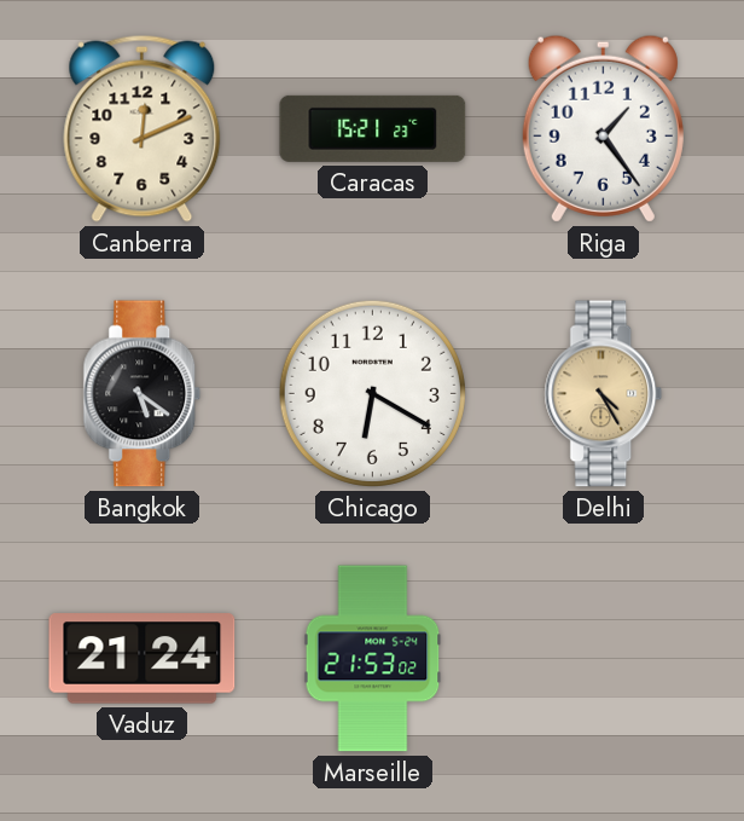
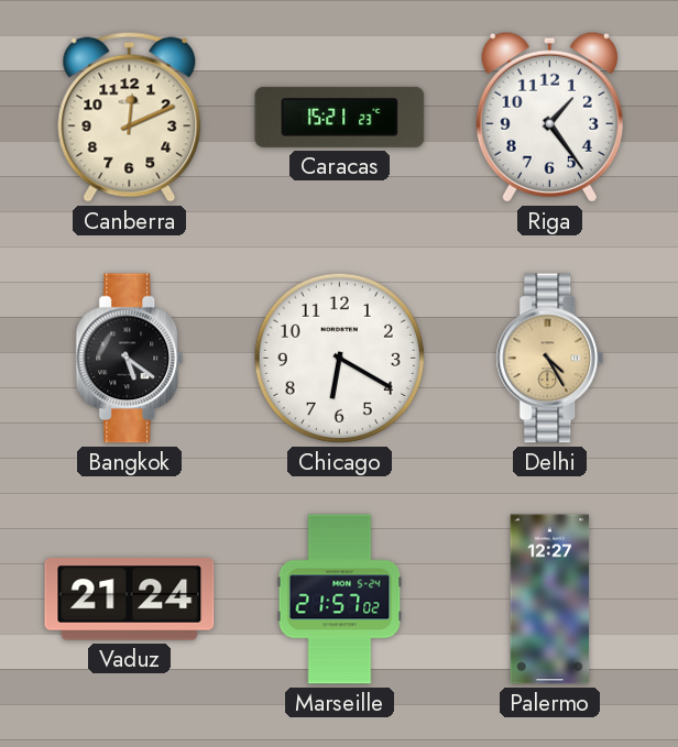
Marseille: 21:53 -> 21:57
Palermo: none -> 12:27
